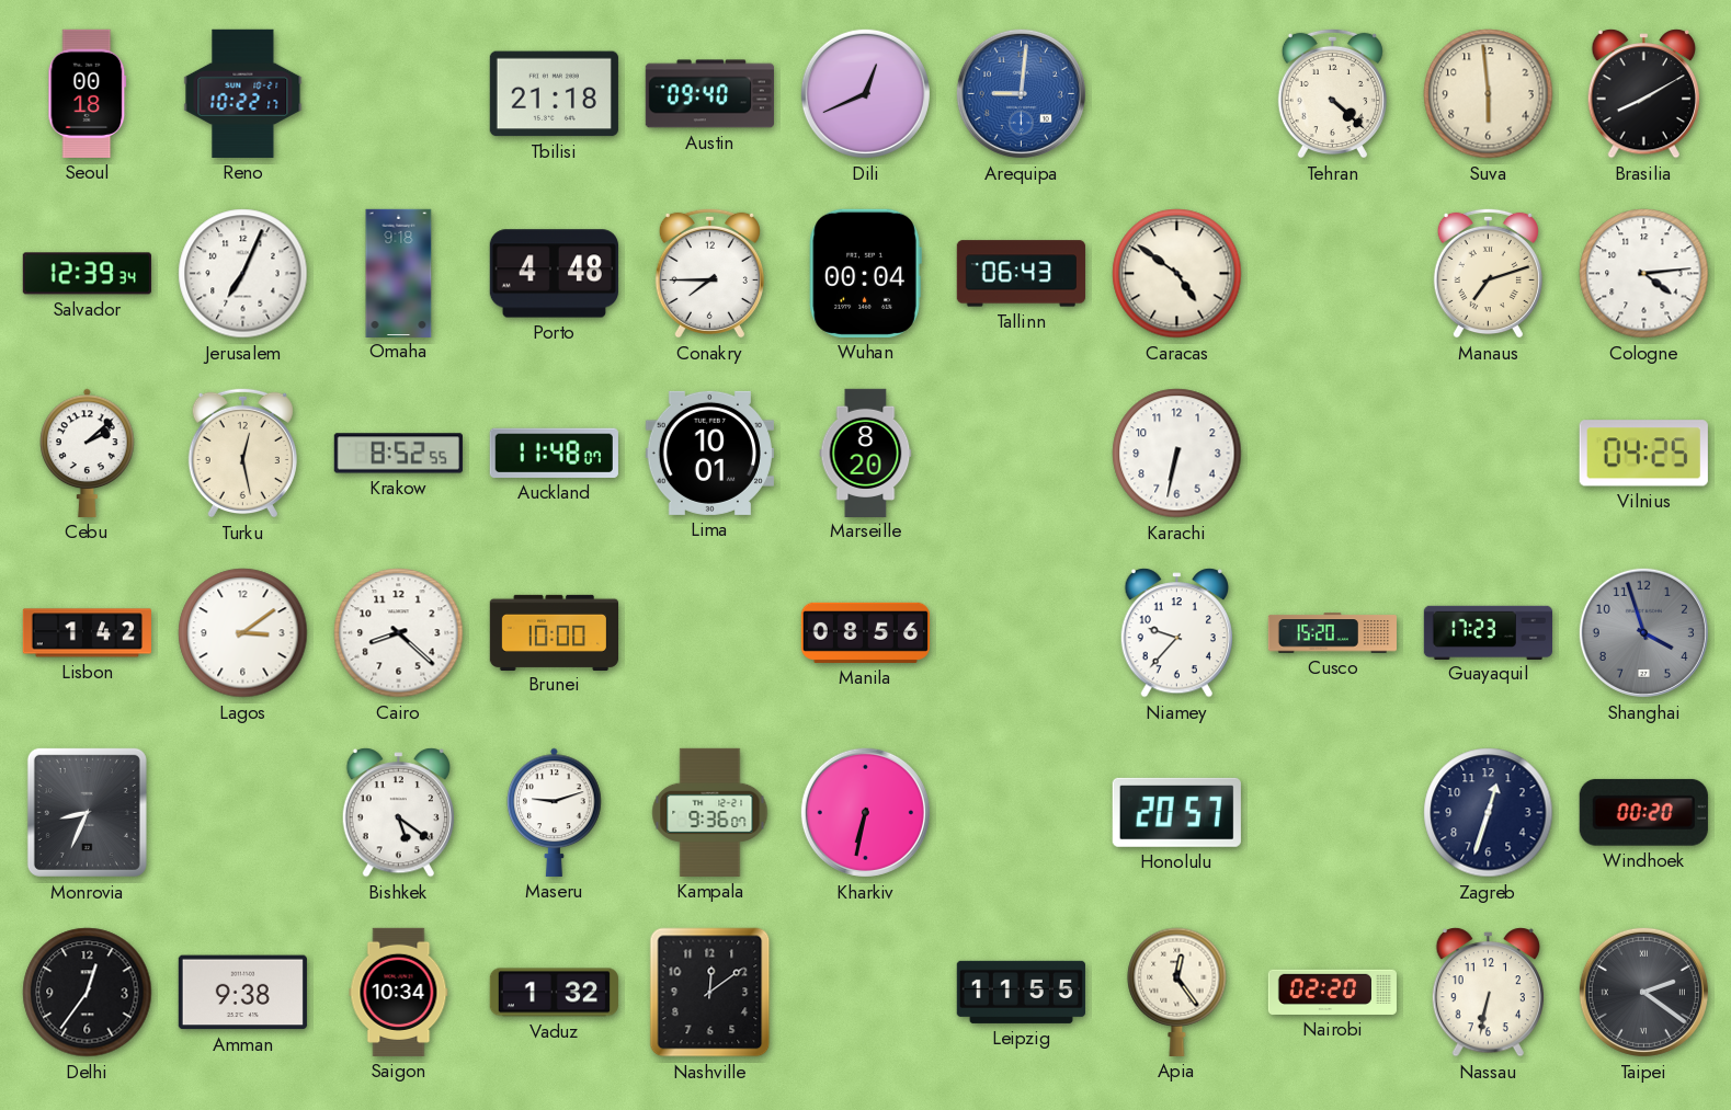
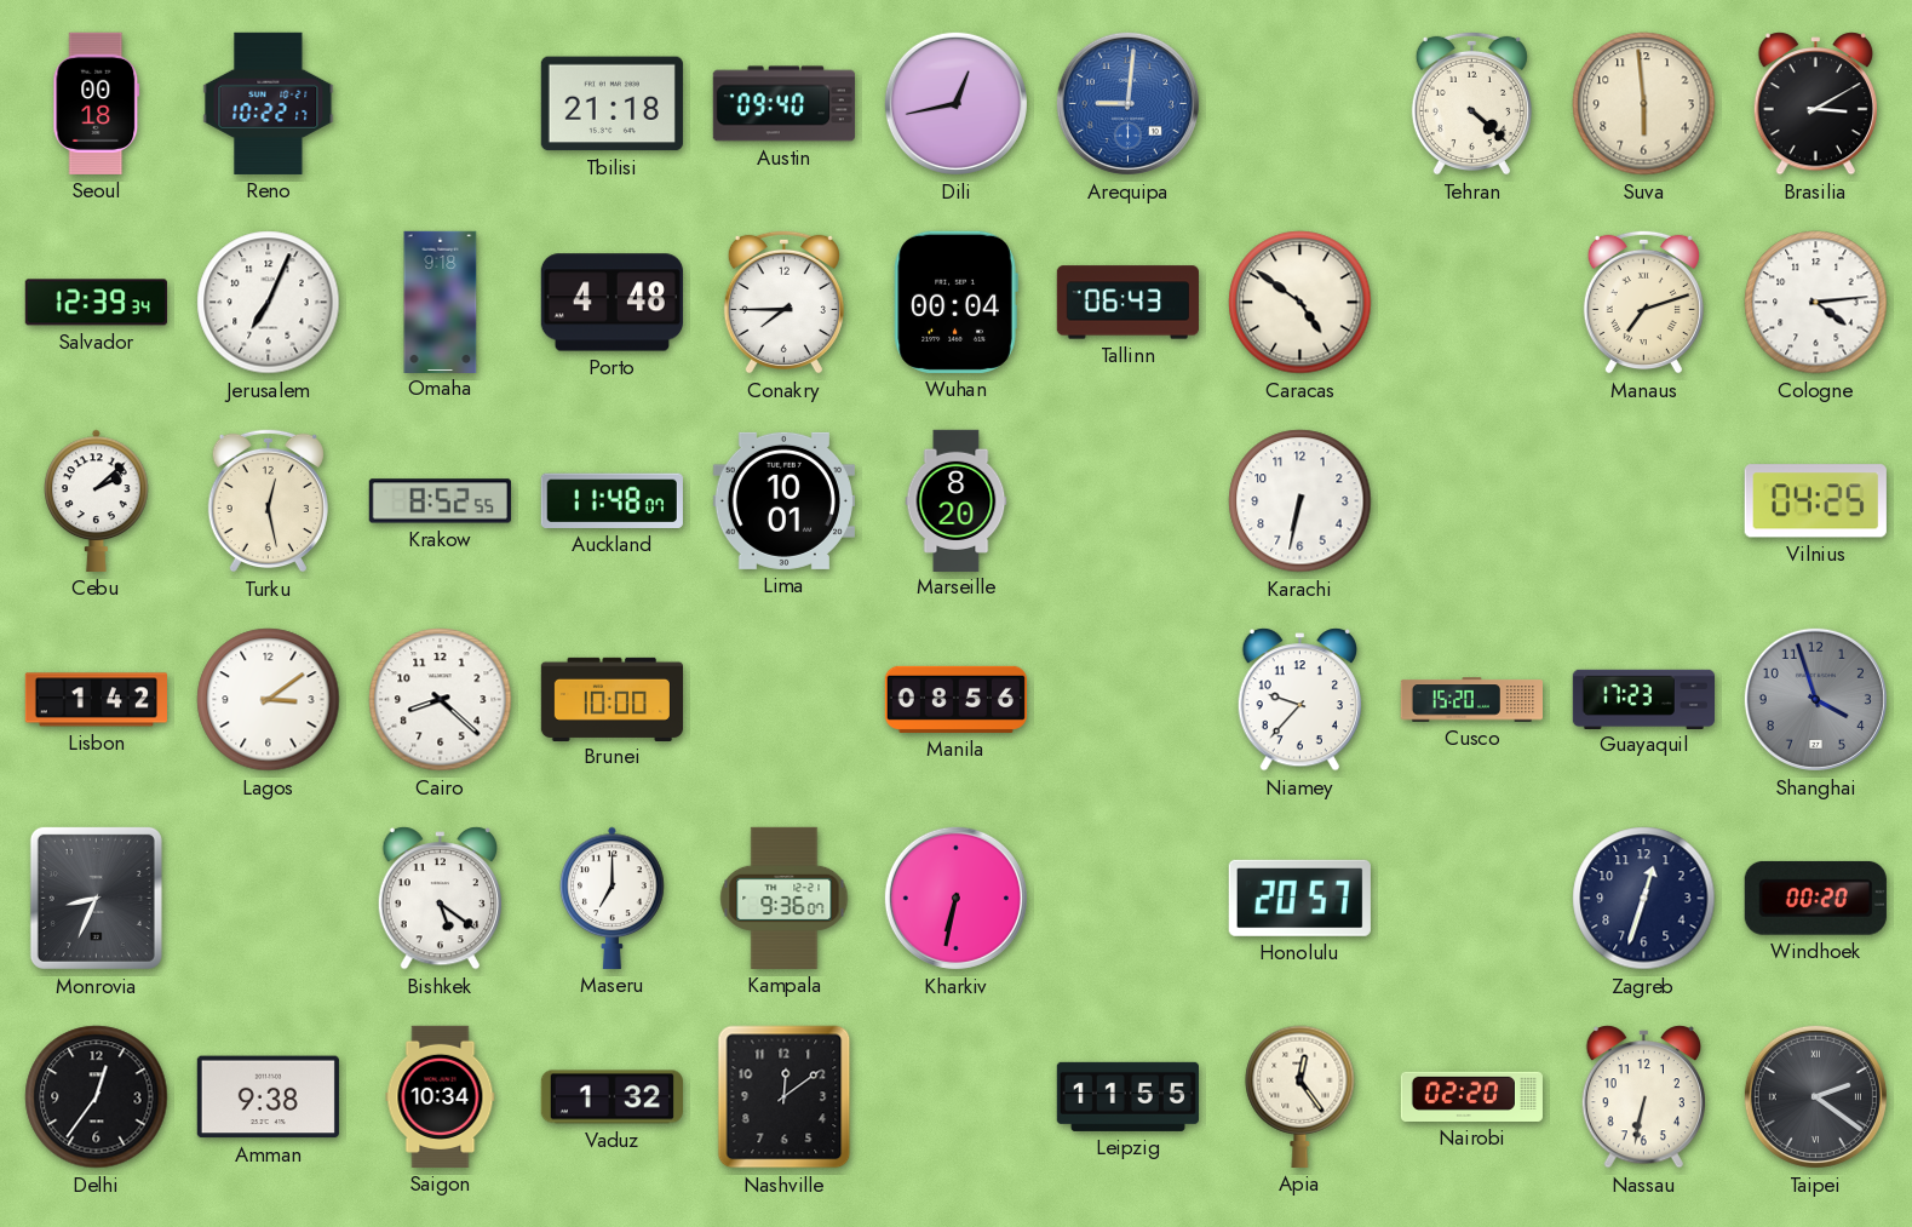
Dili: 12:41 -> 12:43
Brasilia: 8:10 -> 3:10
Maseru: 9:12 -> 7:00
